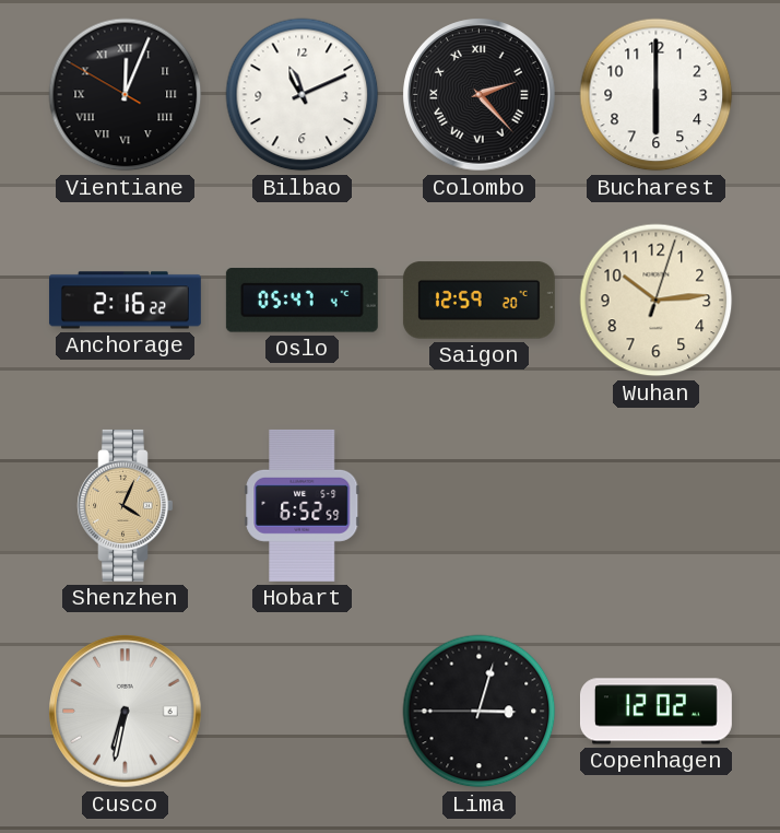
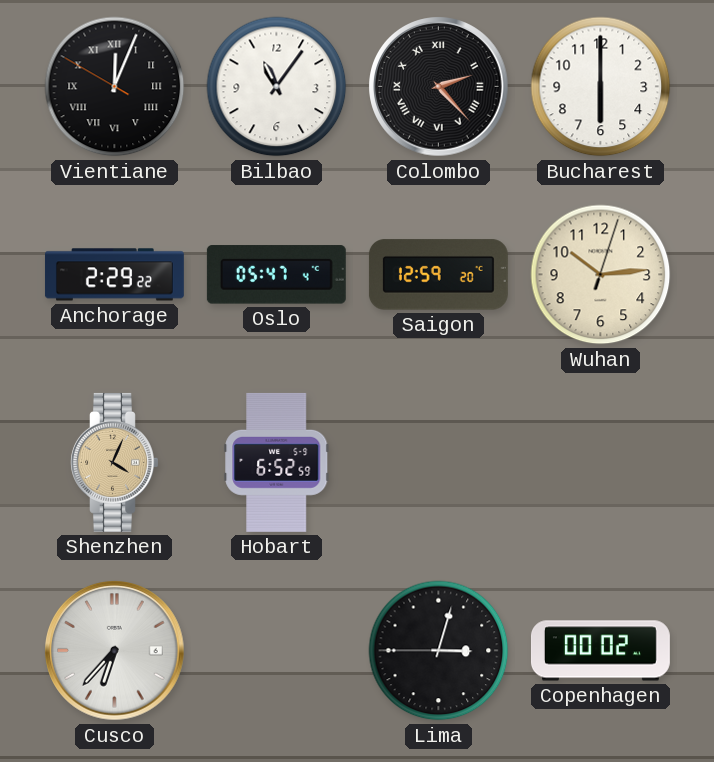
Bilbao: 11:11 -> 11:06
Anchorage: 2:16 -> 2:29
Cusco: 6:32 -> 6:37
Copenhagen: 12:02 -> 00:02
